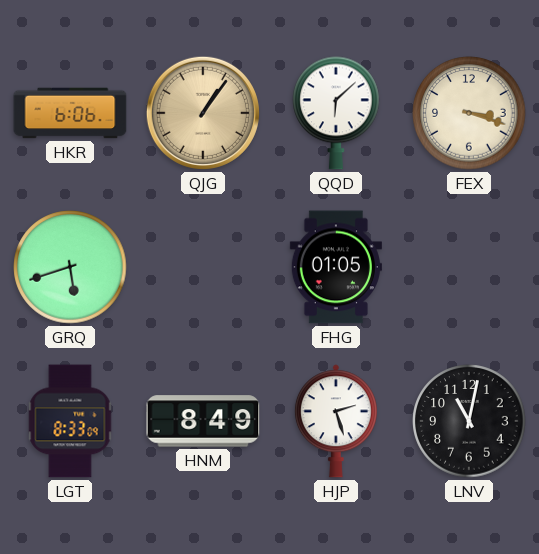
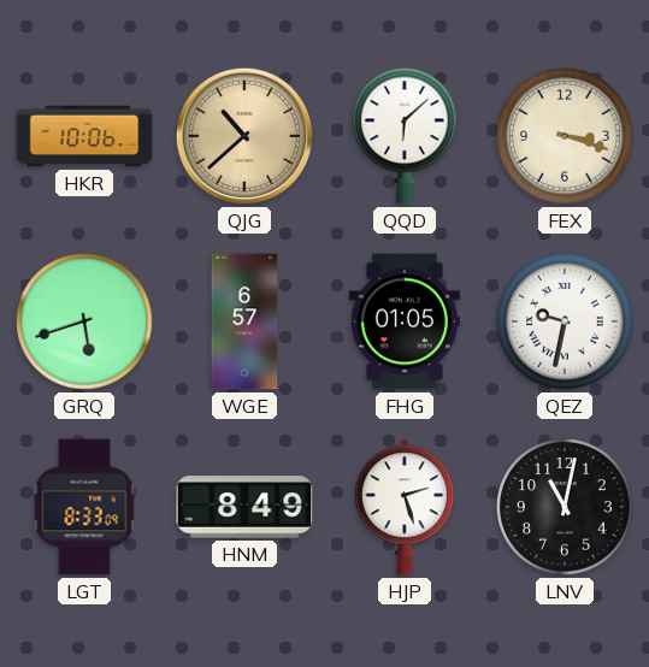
HKR: 6:06 -> 10:06
QJG: 1:06 -> 10:38
WGE: none -> 6:57
QEZ: none -> 9:32
